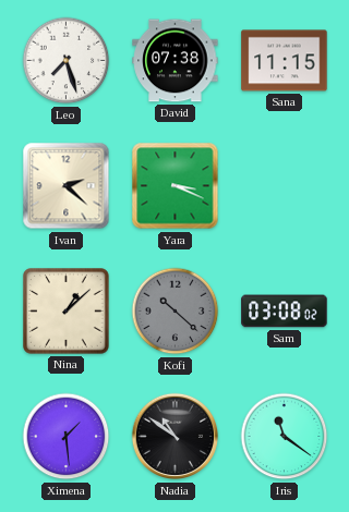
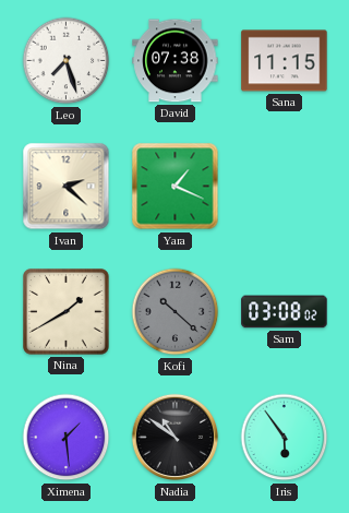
Yara: 3:19 -> 1:19
Nina: 1:08 -> 1:40
Iris: 11:21 -> 5:54
